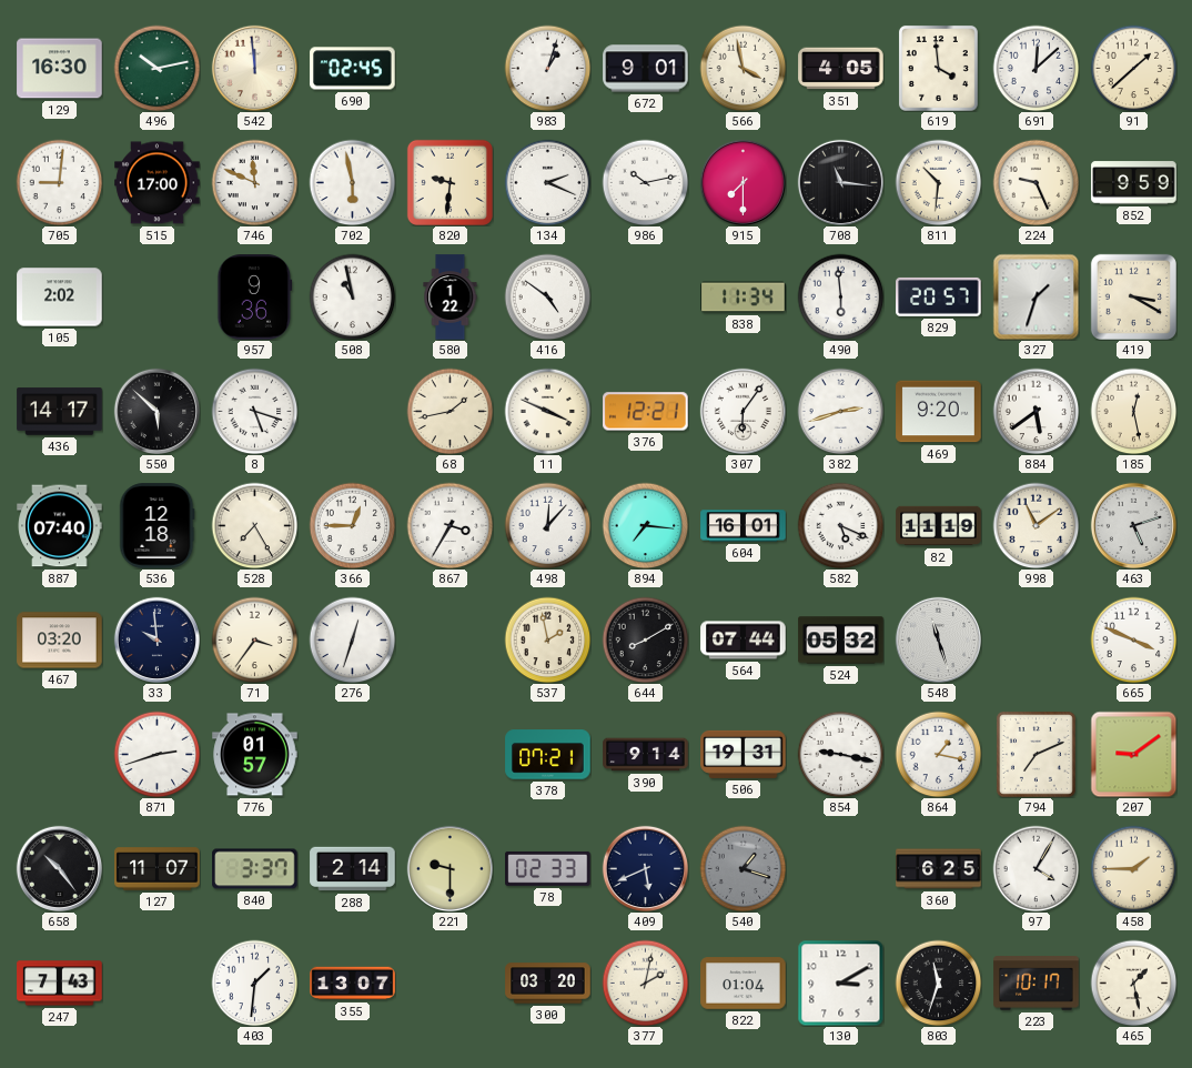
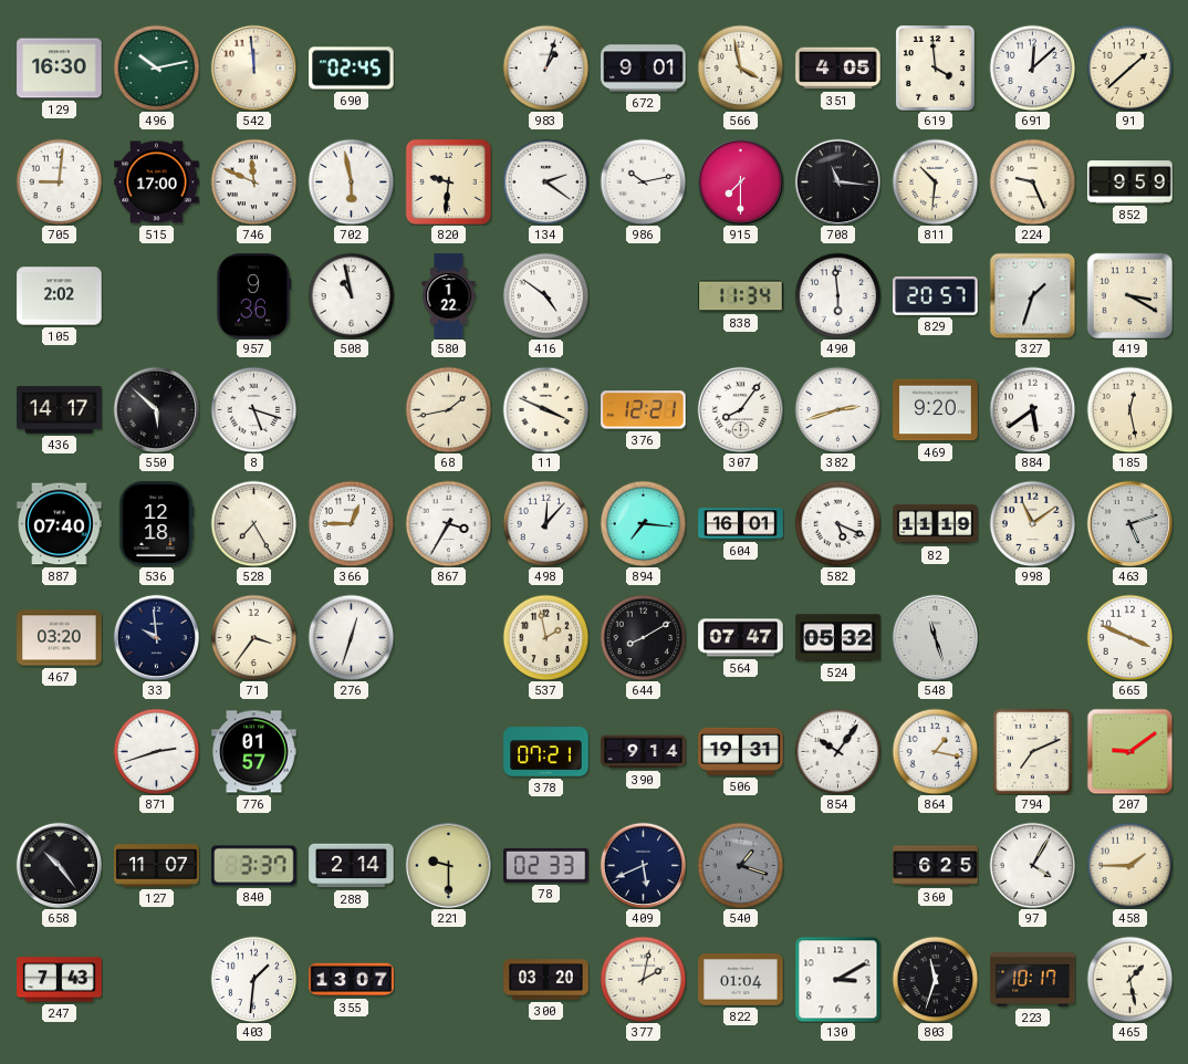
134: 2:19 -> 2:21
307: 6:06 -> 8:06
564: 07:44 -> 07:47
854: 9:17 -> 10:06
